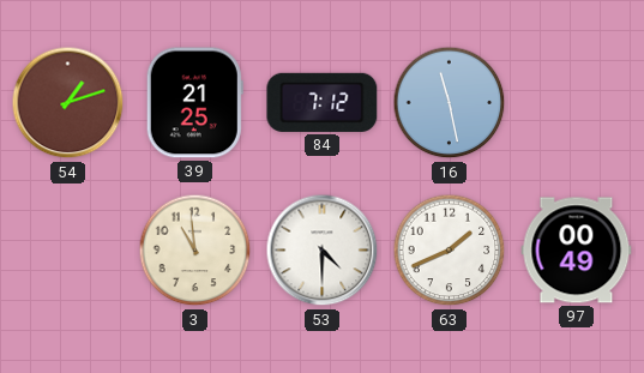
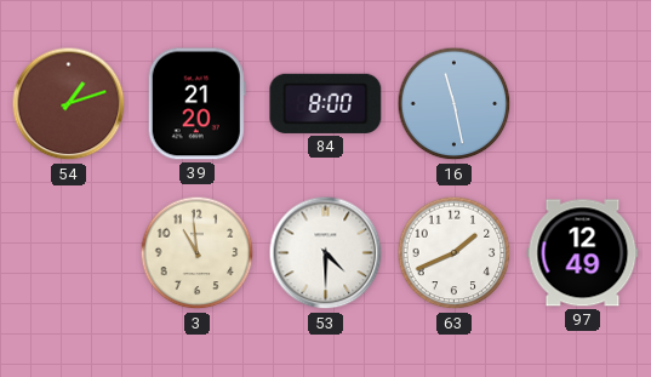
39: 21:25 -> 21:20
84: 7:12 -> 8:00
97: 00:49 -> 12:49
